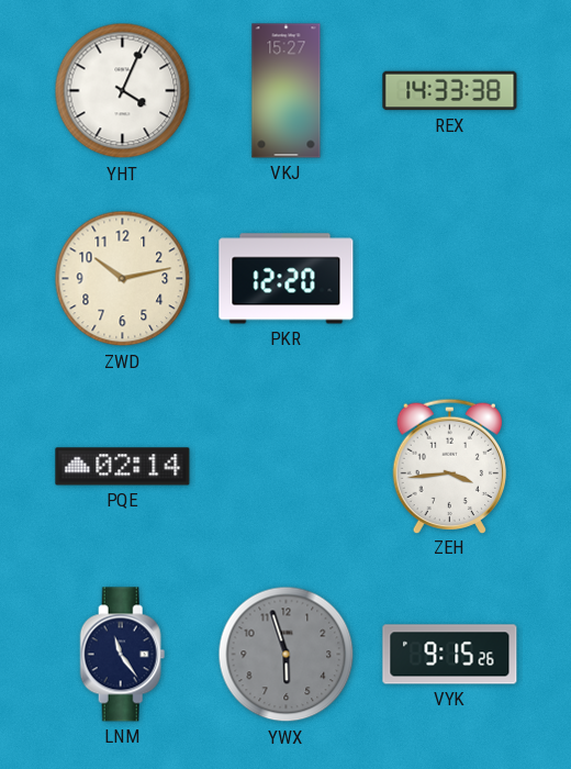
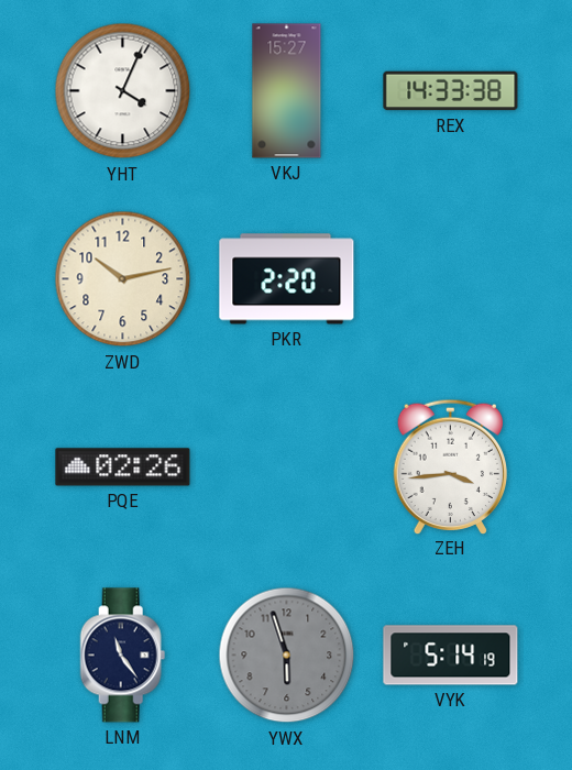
PKR: 12:20 -> 2:20
PQE: 02:14 -> 02:26
VYK: 9:15 -> 5:14
